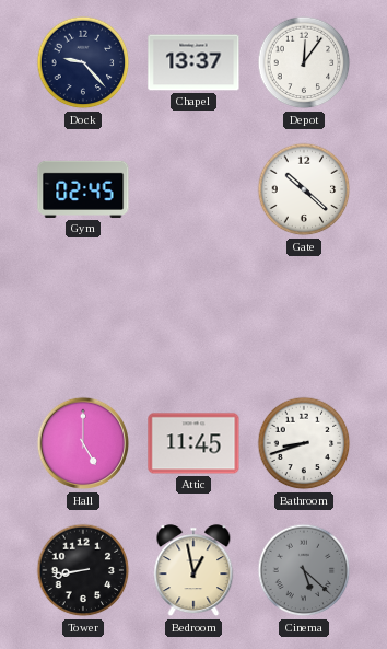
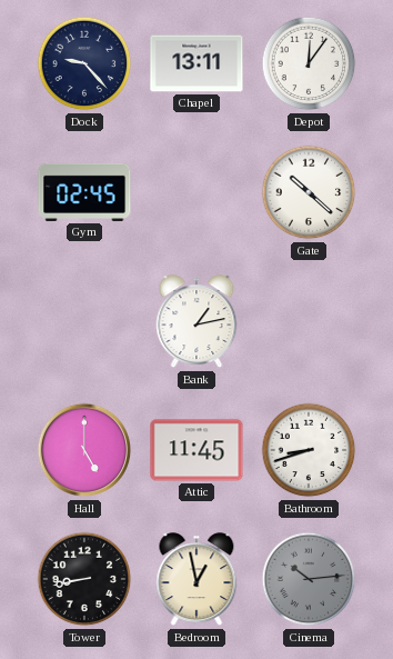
Chapel: 13:37 -> 13:11
Bank: none -> 1:13
Cinema: 5:22 -> 10:14
